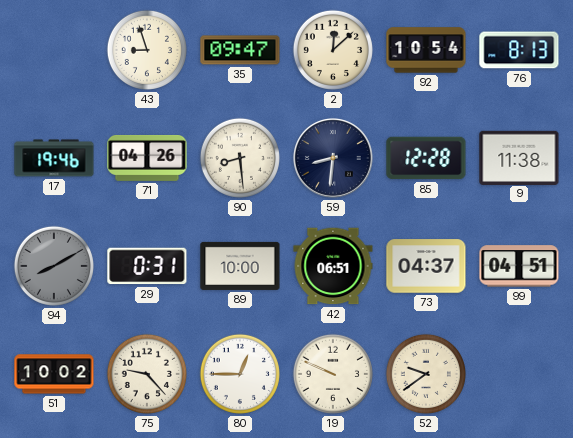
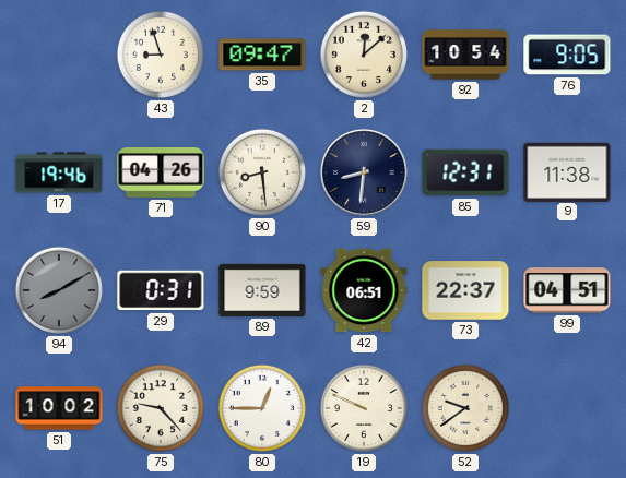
76: 8:13 -> 9:05
85: 12:28 -> 12:31
89: 10:00 -> 9:59
73: 04:37 -> 22:37
